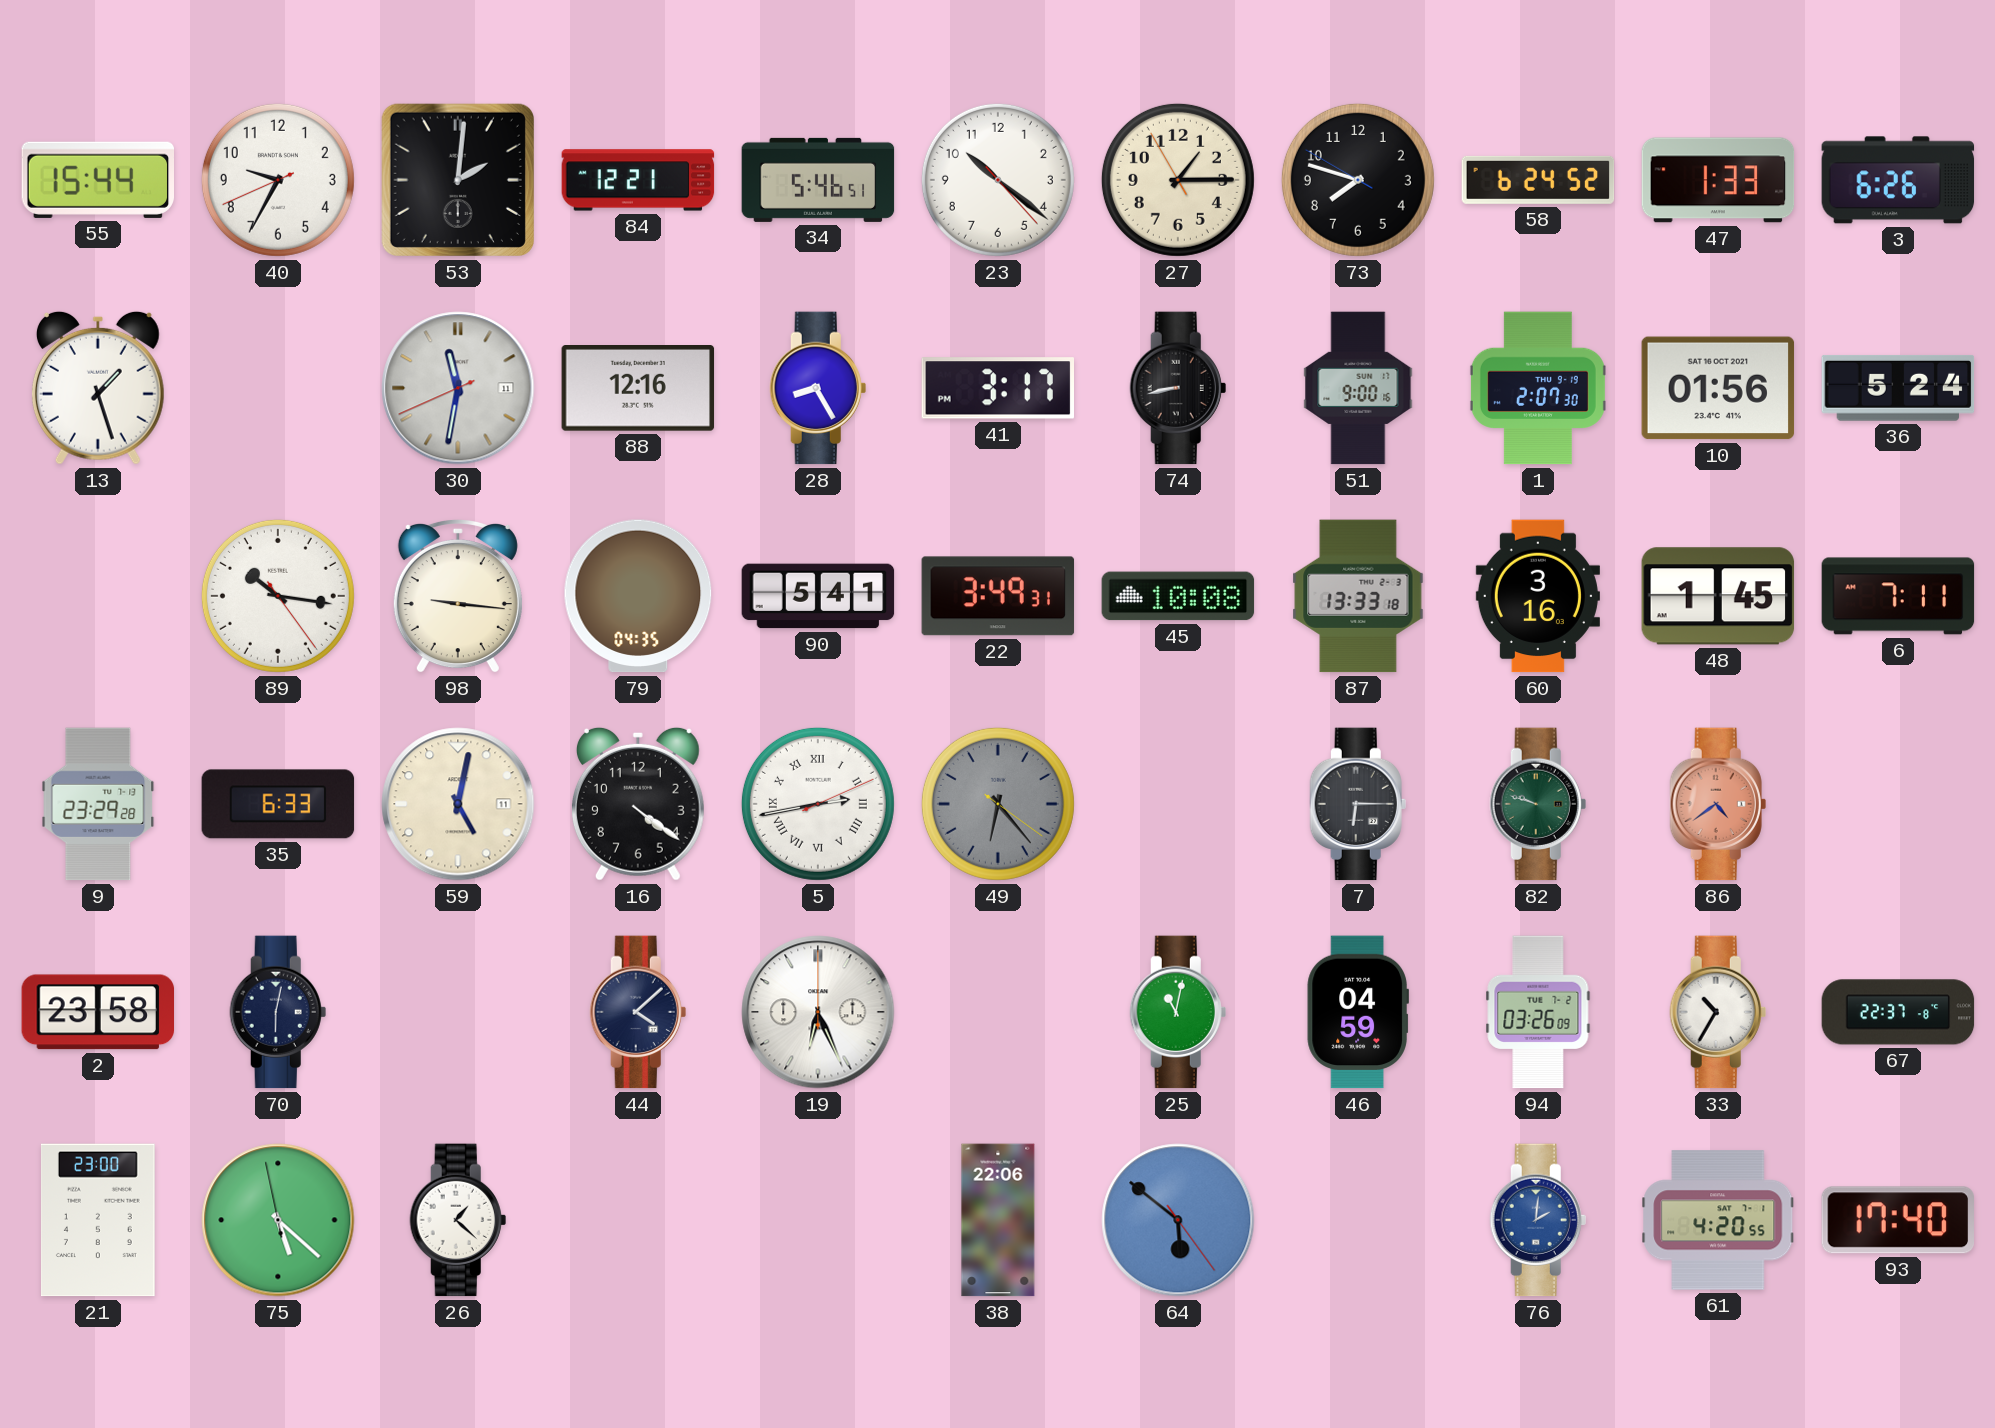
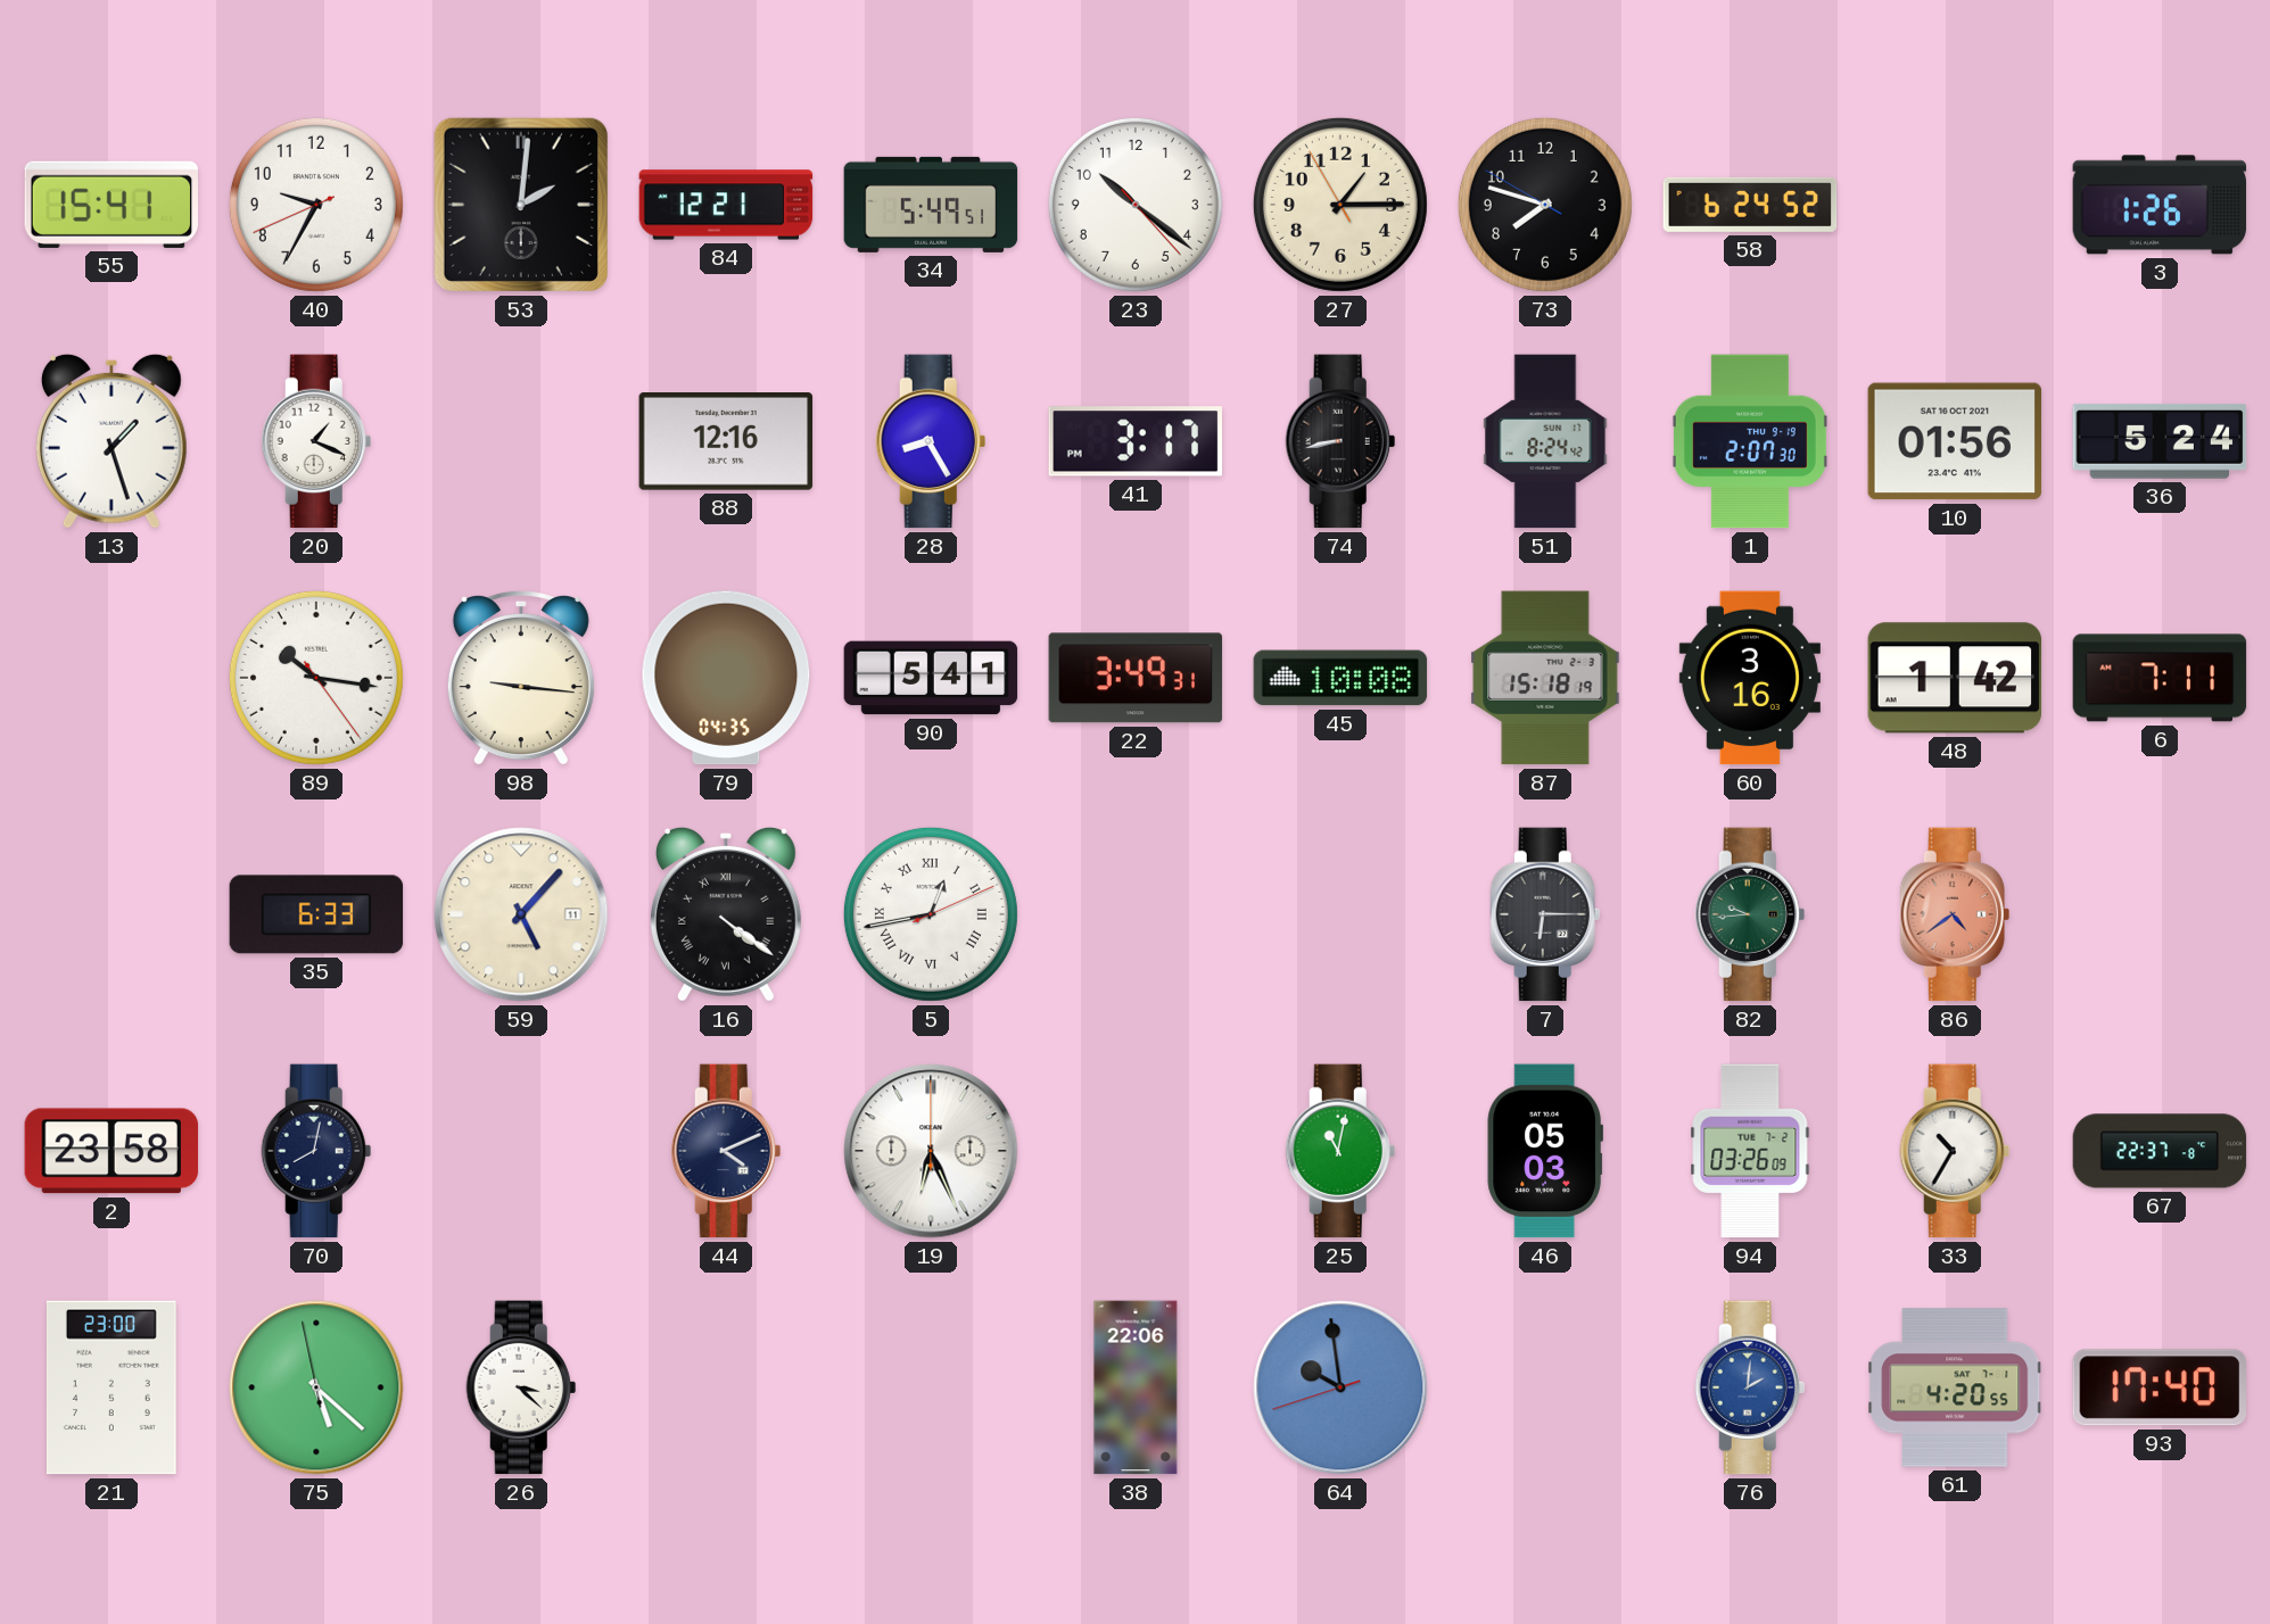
55: 15:44 -> 15:41
34: 5:46 -> 5:49
47: 1:33 -> none
3: 6:26 -> 1:26
20: none -> 1:19
30: 11:31 -> none
51: 9:00 -> 8:24
87: 13:33 -> 15:18
48: 1:45 -> 1:42
9: 23:29 -> none
59: 5:02 -> 5:07
16 numerals: Arabic -> Roman
5: 2:43 -> 12:43
49: 6:23 -> none
82: 9:48 -> 9:44
70: 6:02 -> 8:02
44: 4:08 -> 4:11
46: 04:59 -> 05:03
26: 1:22 -> 3:22
64: 5:51 -> 9:58
